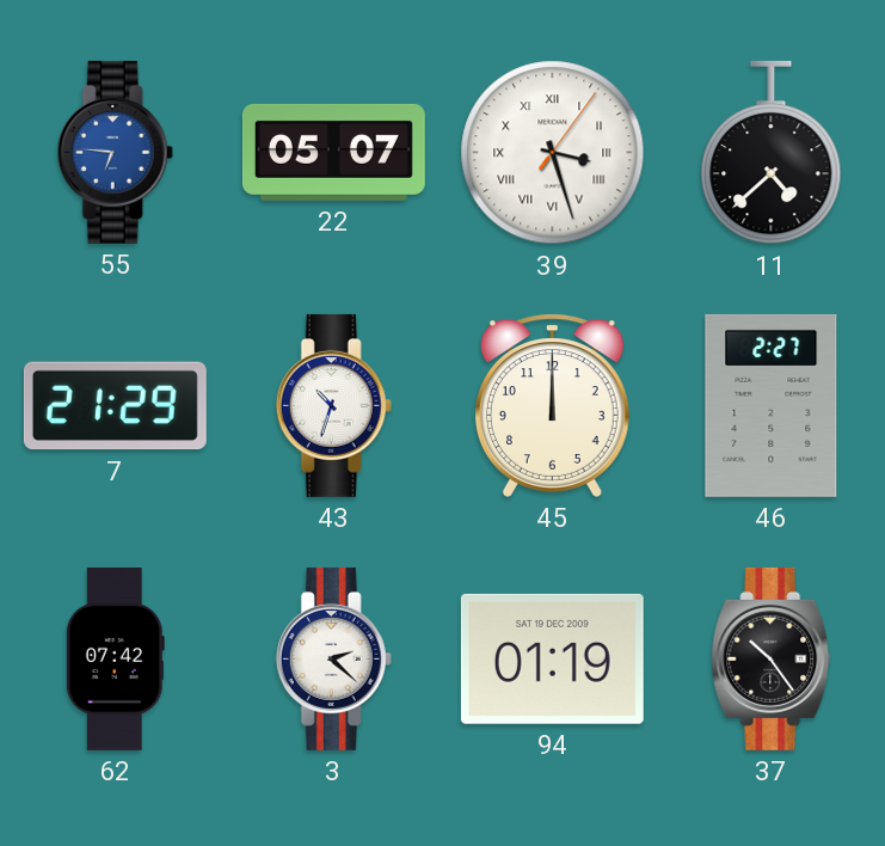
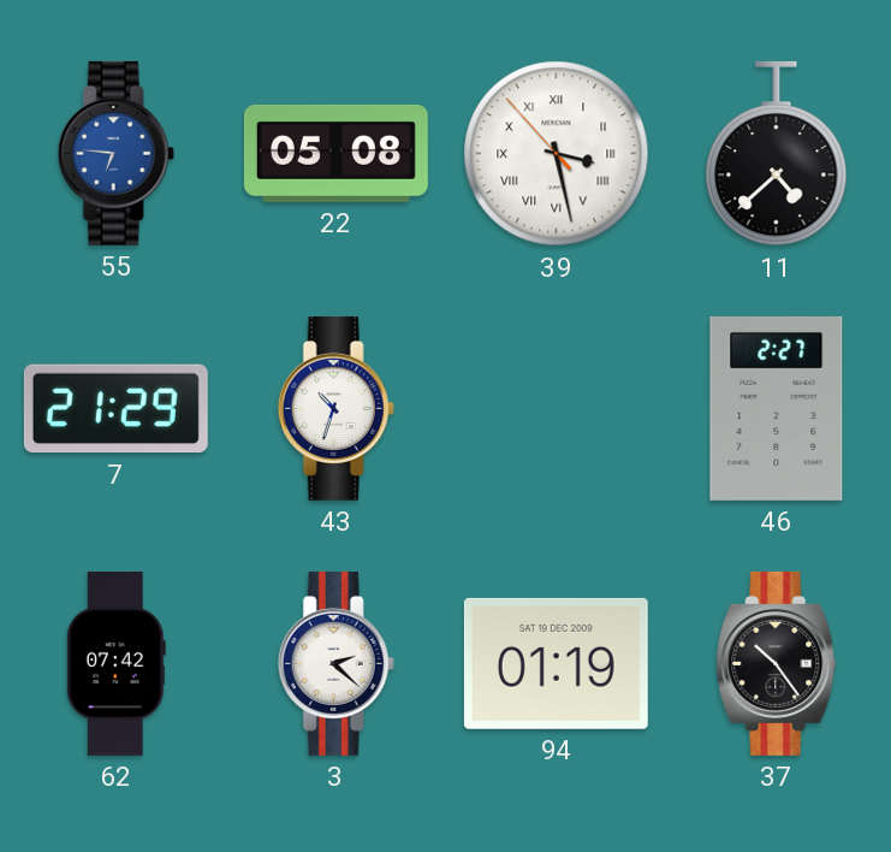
22: 05:07 -> 05:08
39: 3:27:06 -> 3:27:53
45: 12:00 -> none
